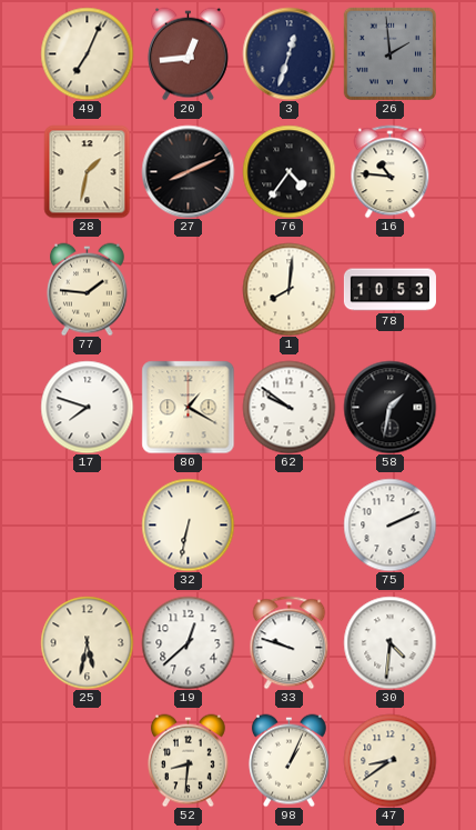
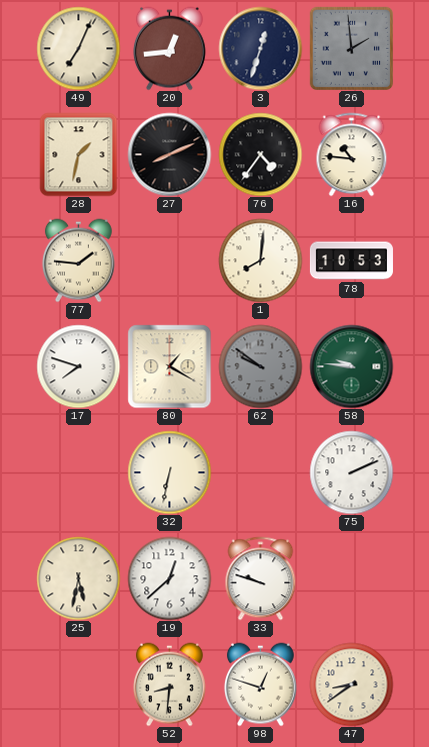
62 dial: white -> grey
58: 1:32 -> 9:46
58 dial: black -> green
30: 4:31 -> none
98: 1:04 -> 12:48
